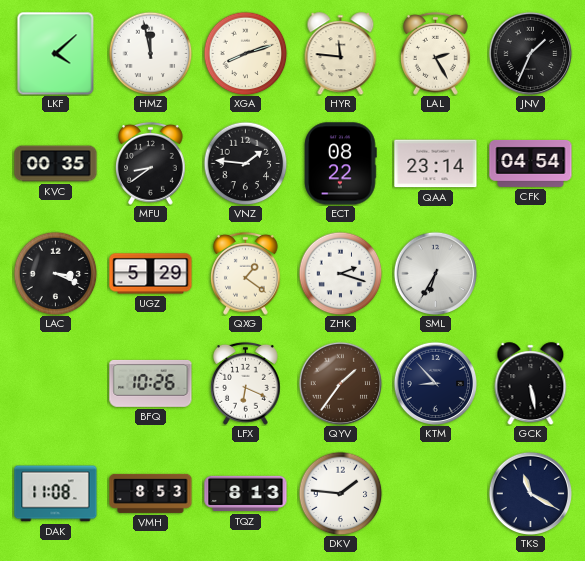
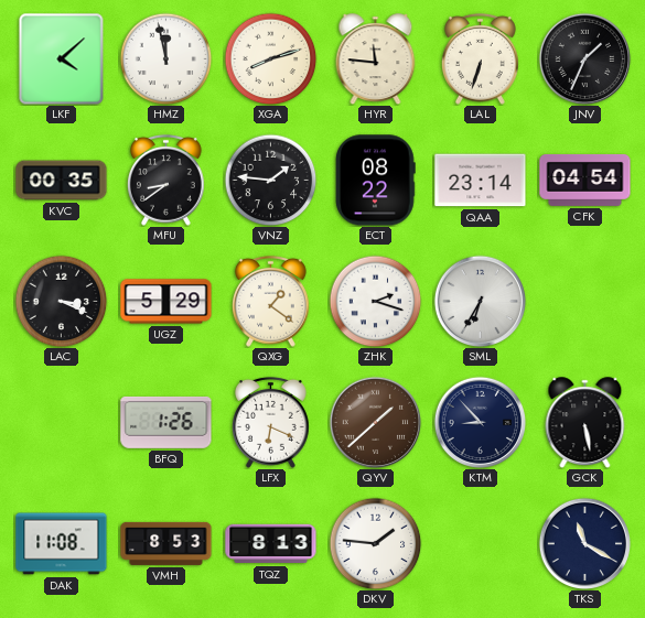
LAL: 2:25 -> 6:33
BFQ: 10:26 -> 1:26
QYV: 1:36 -> 1:38
